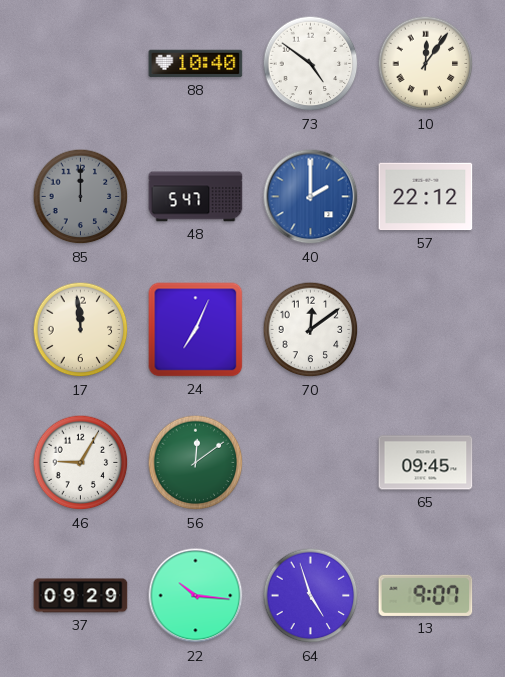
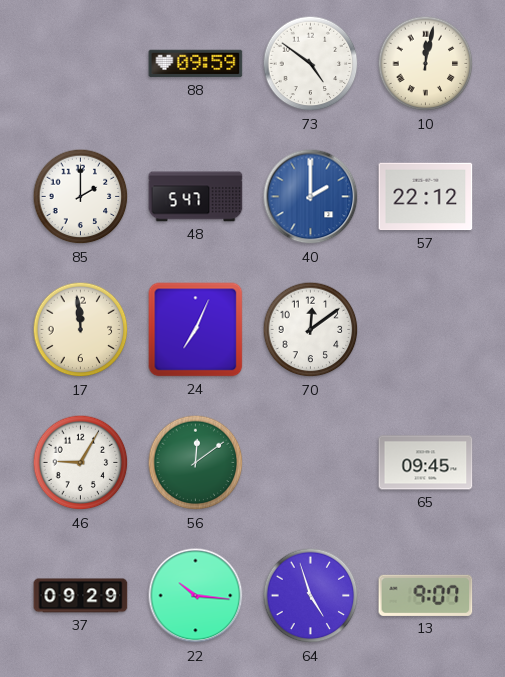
88: 10:40 -> 09:59
10: 12:06 -> 12:02
85: 12:00 -> 2:00
85 dial: grey -> white
